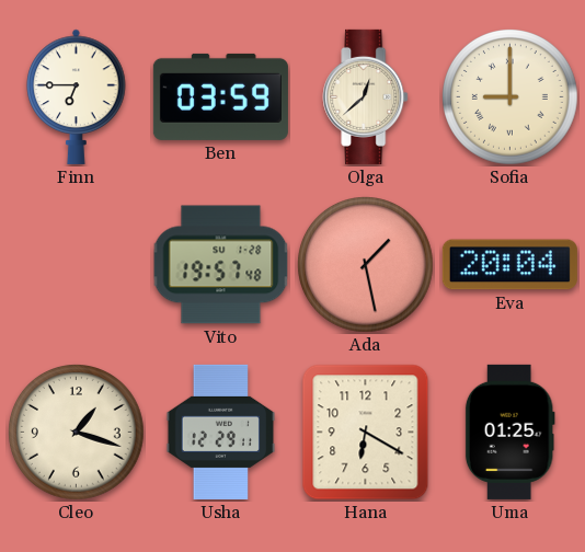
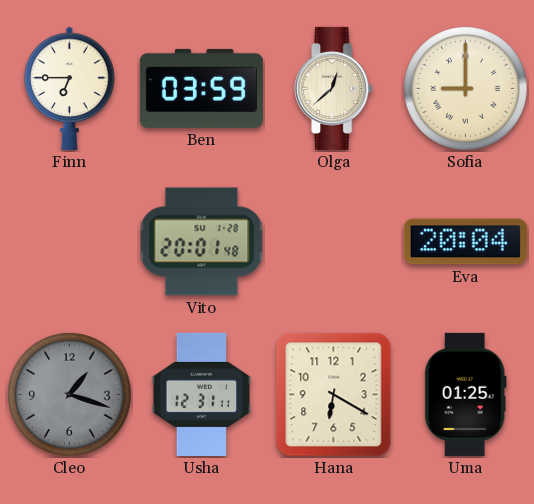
Vito: 19:57 -> 20:01
Ada: 1:28 -> none
Cleo dial: cream -> grey
Usha: 12:29 -> 12:31
